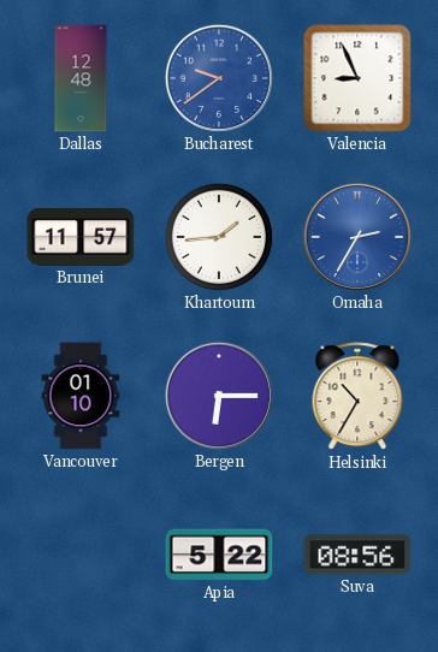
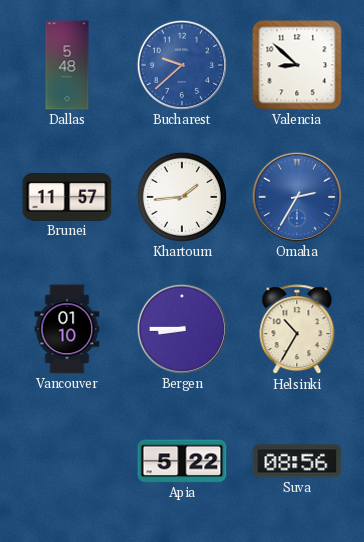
Dallas: 12:48 -> 5:48
Bucharest: 9:39 -> 9:38
Valencia: 8:56 -> 8:52
Bergen: 6:15 -> 8:45
